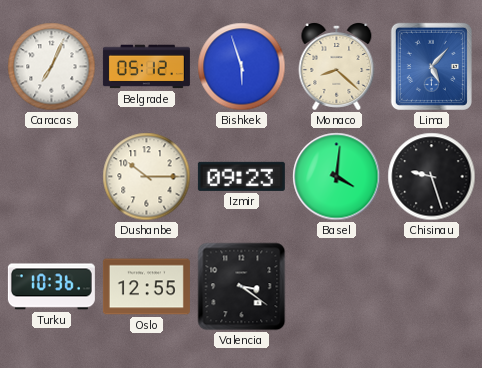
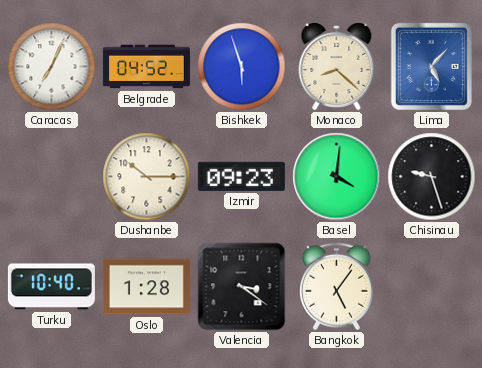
Belgrade: 05:12 -> 04:52
Turku: 10:36 -> 10:40
Oslo: 12:55 -> 1:28
Bangkok: none -> 5:06
